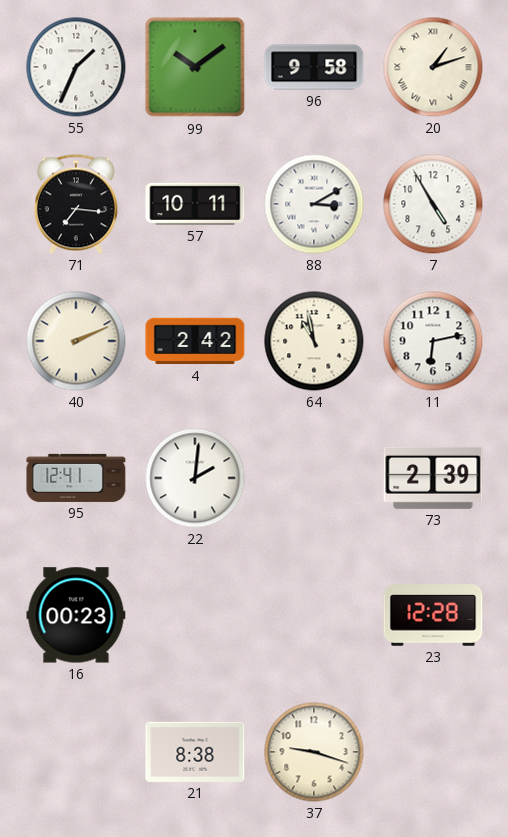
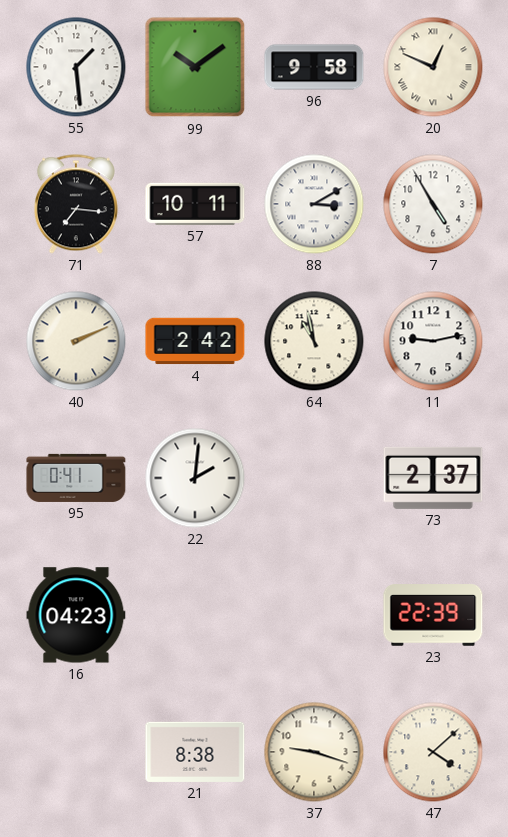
55: 1:34 -> 1:29
20: 1:12 -> 12:49
11: 6:13 -> 9:13
95: 12:41 -> 0:41
73: 2:39 -> 2:37
16: 00:23 -> 04:23
23: 12:28 -> 22:39
47: none -> 4:08
